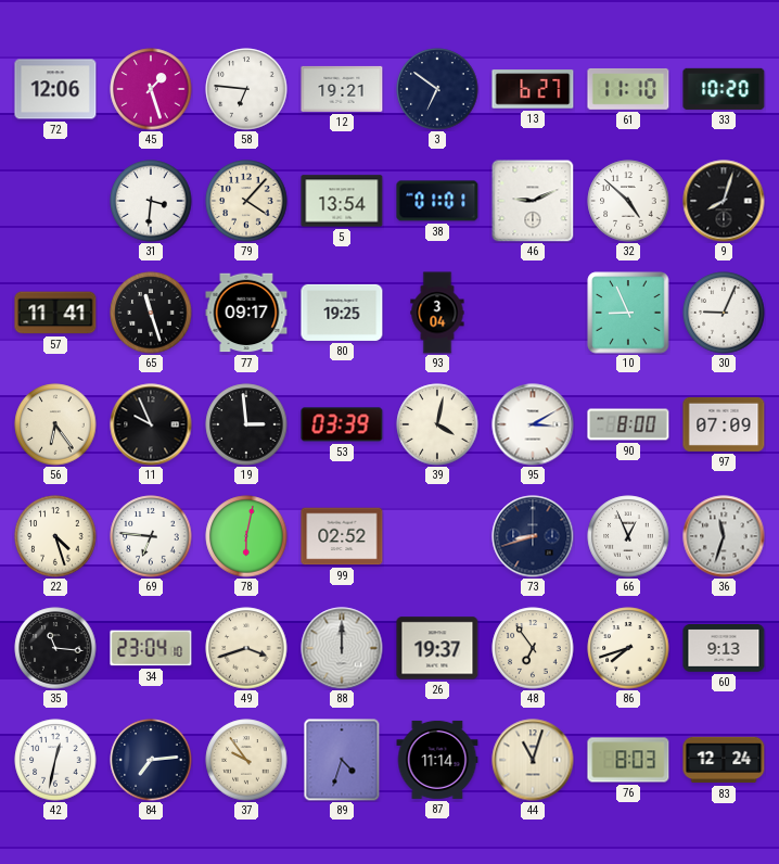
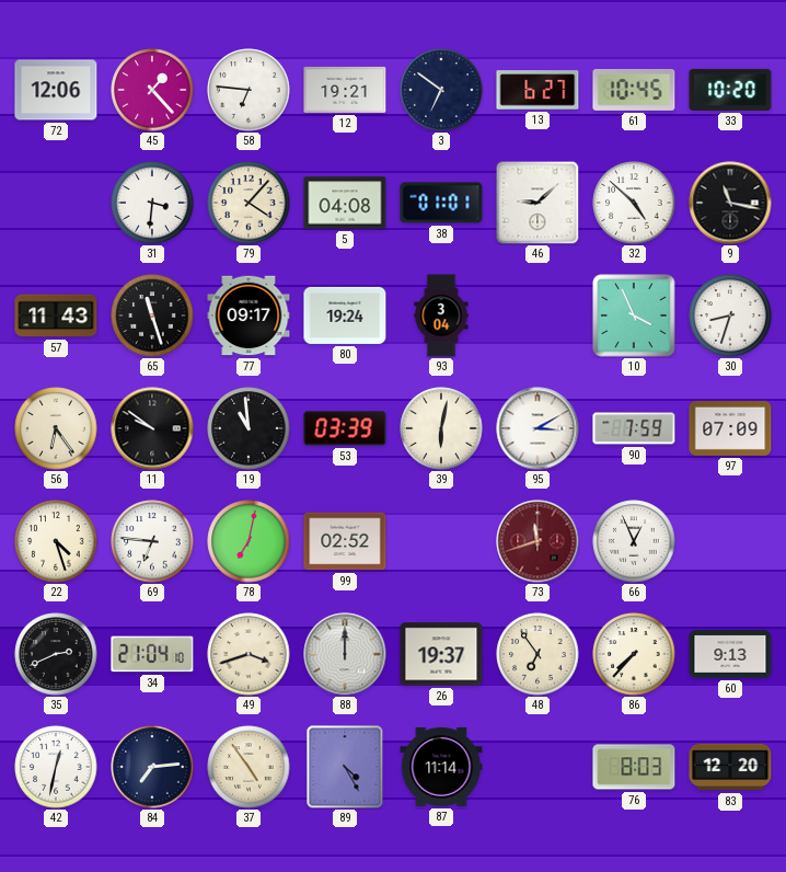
45: 1:27 -> 1:23
61: 11:10 -> 10:45
5: 13:54 -> 04:08
46: 9:11 -> 9:08
9: 8:03 -> 11:17
57: 11:41 -> 11:43
80: 19:25 -> 19:24
10: 8:56 -> 3:56
30: 9:04 -> 8:33
11: 9:56 -> 9:51
19: 2:59 -> 10:59
39: 4:02 -> 6:02
90: 8:00 -> 7:59
78: 6:02 -> 7:02
73: 8:42 -> 11:42
73 dial: navy -> burgundy
36: 11:33 -> none
35: 11:16 -> 2:41
34: 23:04 -> 21:04
86: 7:42 -> 7:37
37: 9:54 -> 4:54
89: 4:33 -> 4:25
44: 11:03 -> none
83: 12:24 -> 12:20
